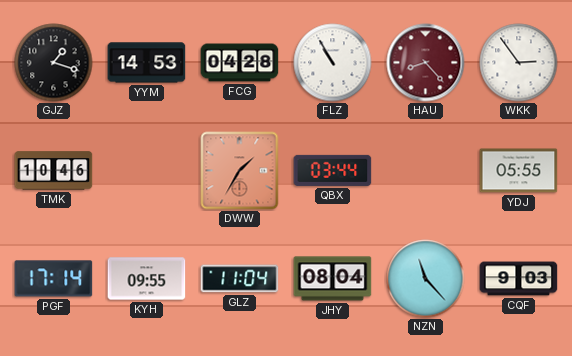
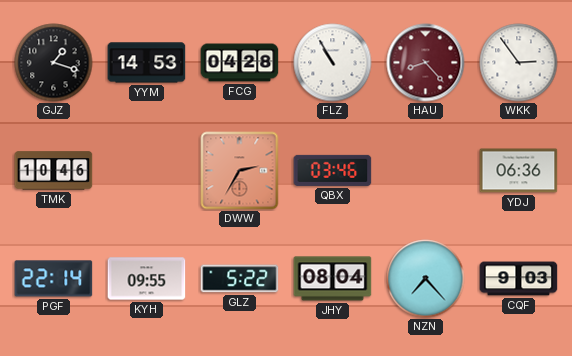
DWW: 1:35 -> 2:35
QBX: 03:44 -> 03:46
YDJ: 05:55 -> 06:36
PGF: 17:14 -> 22:14
GLZ: 11:04 -> 5:22
NZN: 11:23 -> 7:23
